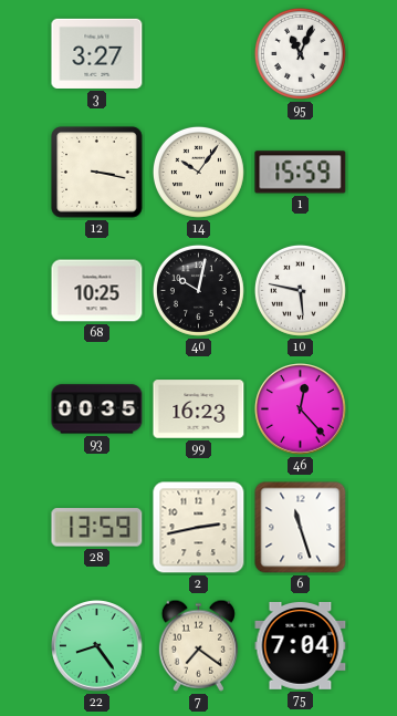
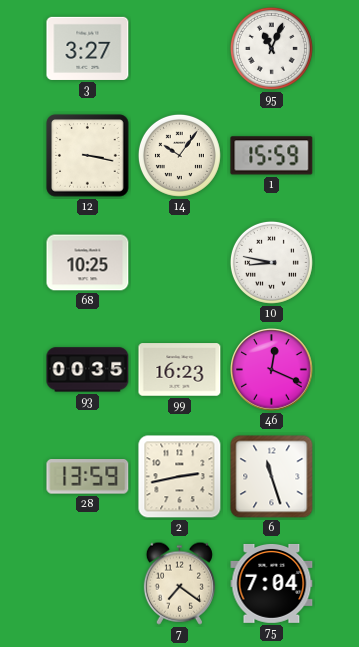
40: 10:02 -> none
10: 5:47 -> 8:47
46: 12:23 -> 12:19
22: 8:24 -> none
